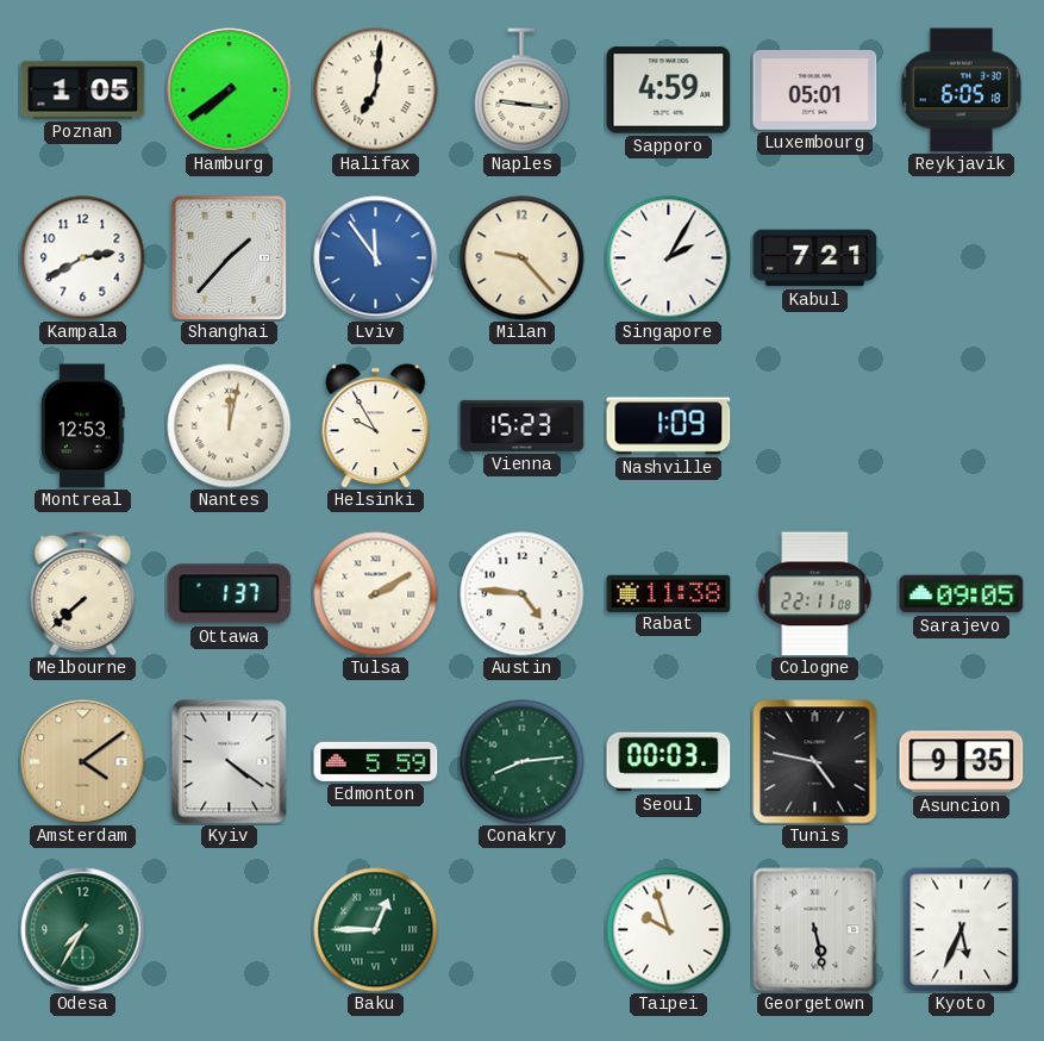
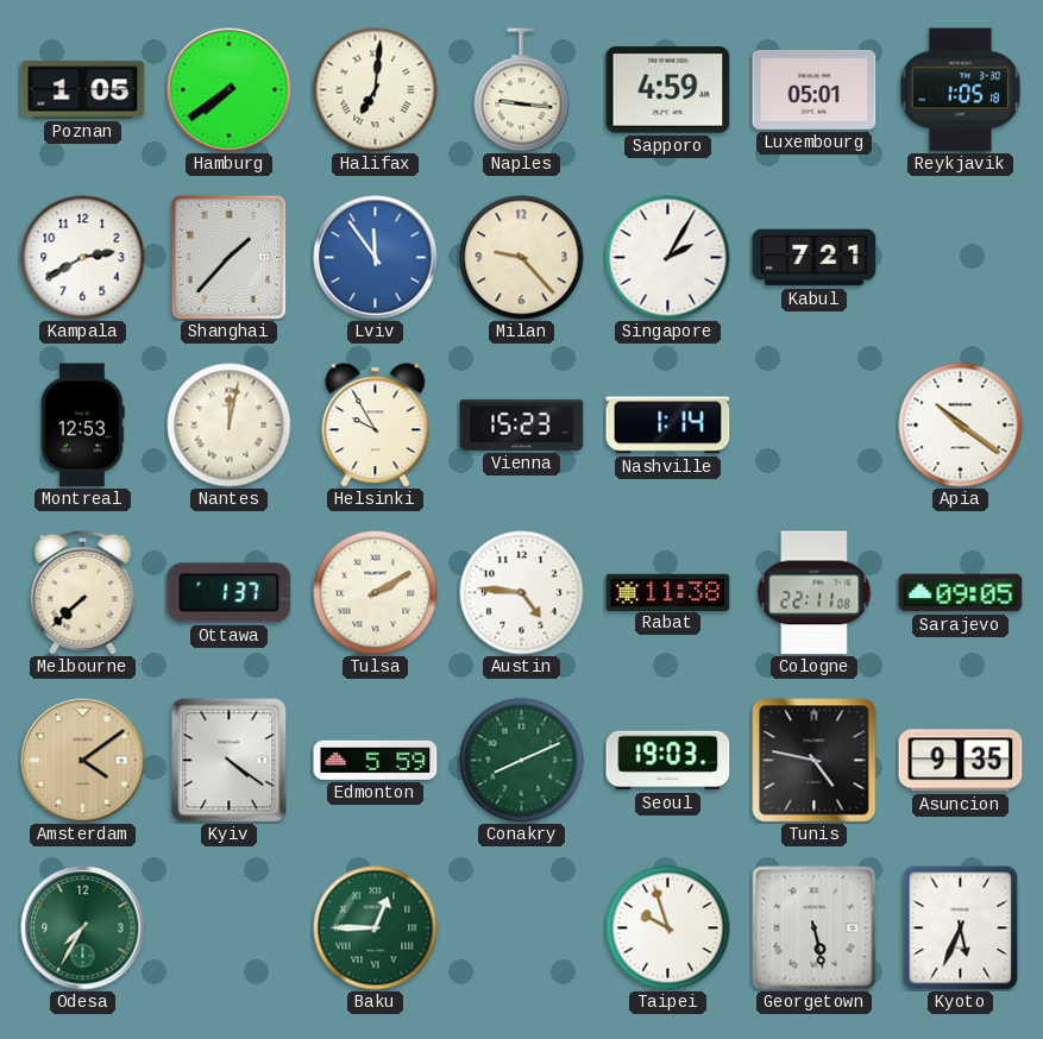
Reykjavik: 6:05 -> 1:05
Nashville: 1:09 -> 1:14
Apia: none -> 10:21
Conakry: 8:14 -> 8:11
Seoul: 00:03 -> 19:03
